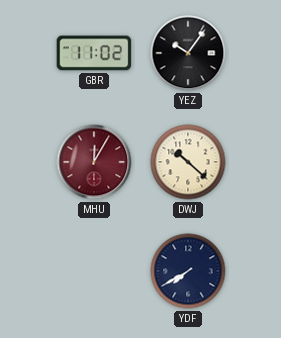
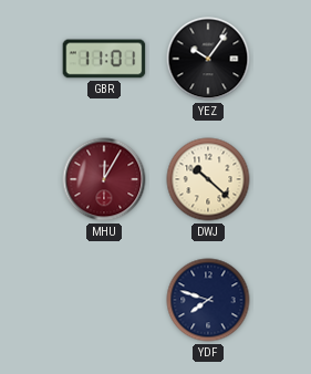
GBR: 11:02 -> 11:01
YDF: 7:40 -> 7:48
